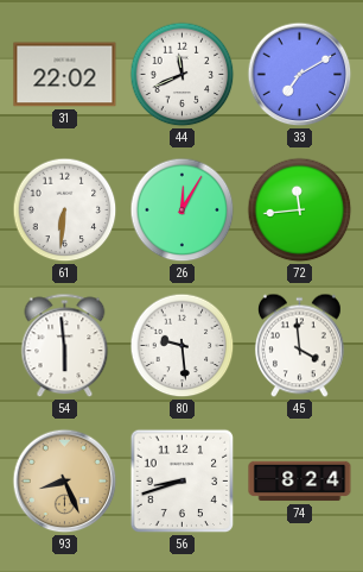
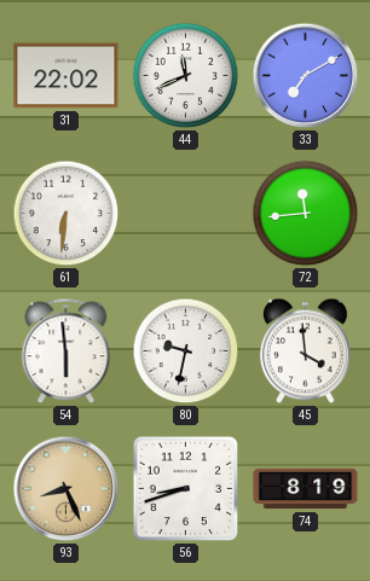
26: 12:05 -> none
80: 9:29 -> 9:32
74: 8:24 -> 8:19
